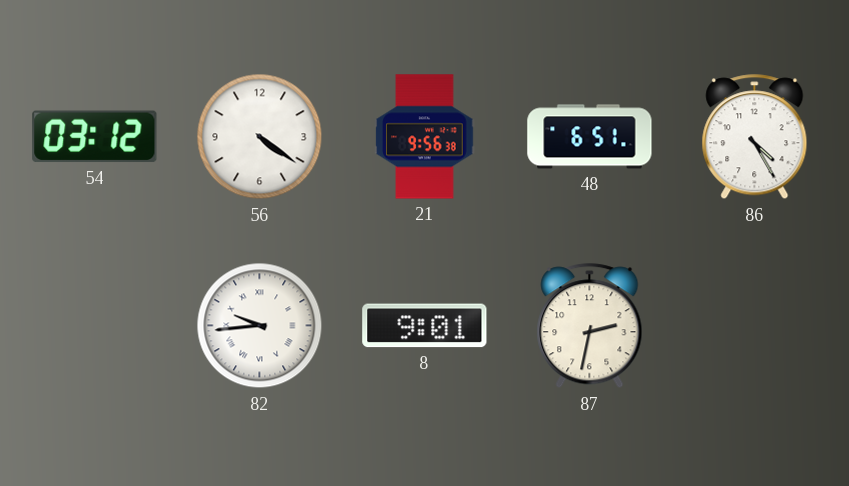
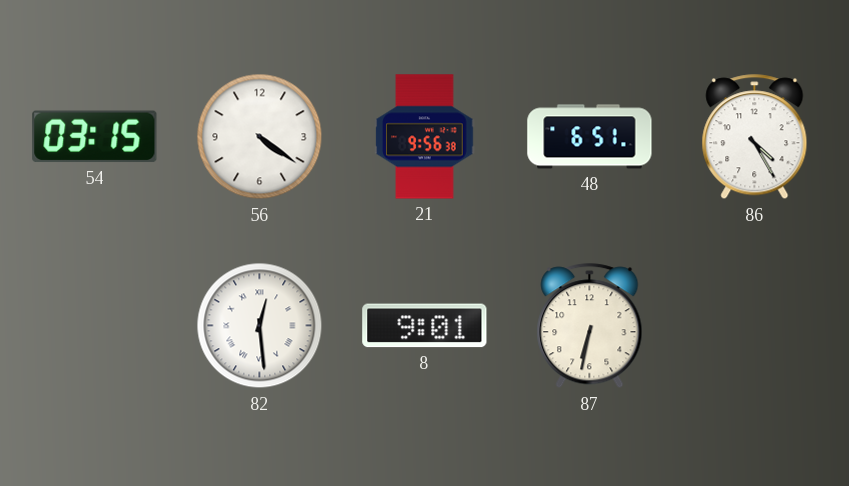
54: 03:12 -> 03:15
82: 9:44 -> 12:29
87: 2:32 -> 6:32
